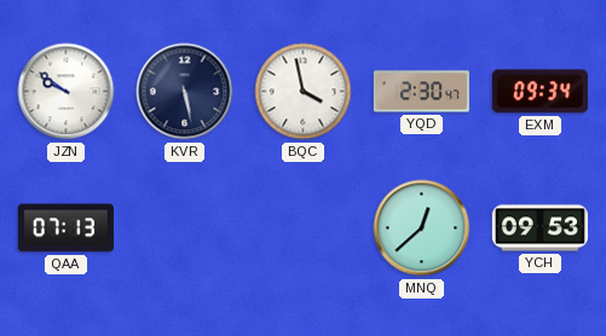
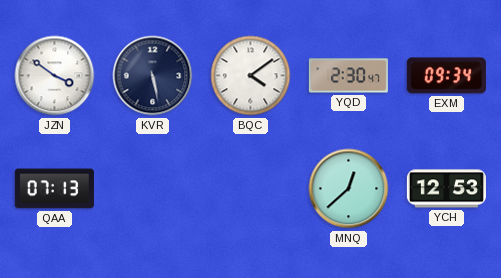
JZN: 9:51 -> 3:51
BQC: 3:58 -> 4:09
YCH: 09:53 -> 12:53
